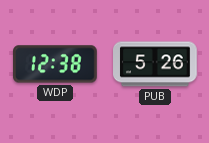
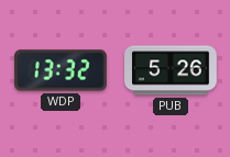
WDP: 12:38 -> 13:32
